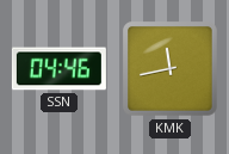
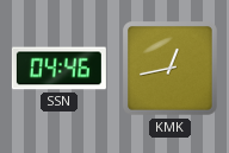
KMK: 11:43 -> 12:43
